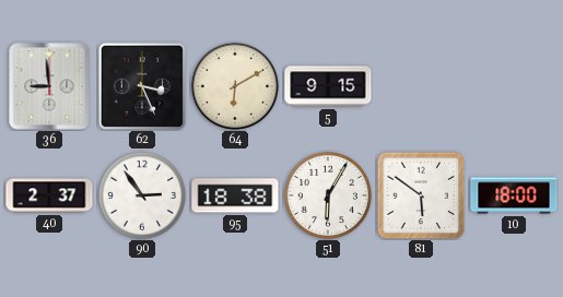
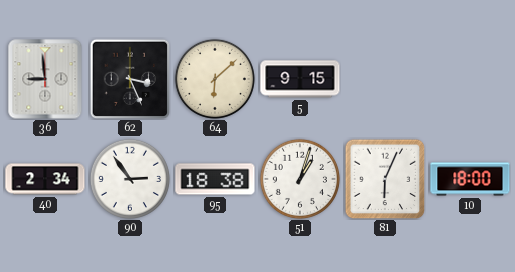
64: 6:10 -> 6:08
40: 2:37 -> 2:34
51: 6:05 -> 1:03
81: 5:51 -> 6:04
